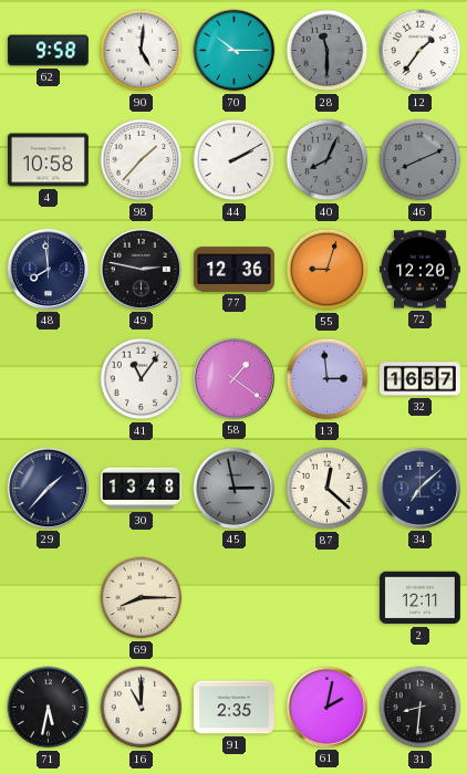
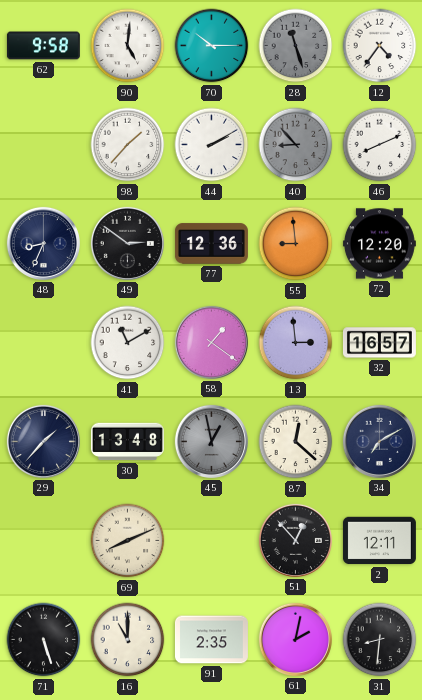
28: 11:30 -> 11:27
12: 1:36 -> 4:36
4: 10:58 -> none
40: 8:04 -> 8:53
46 dial: grey -> white
48: 7:59 -> 8:34
49: 2:47 -> 2:51
55: 9:03 -> 8:59
41: 11:06 -> 11:10
45: 2:58 -> 12:58
34: 7:08 -> 7:10
69: 8:15 -> 8:11
51: none -> 12:53
71: 5:32 -> 5:27
